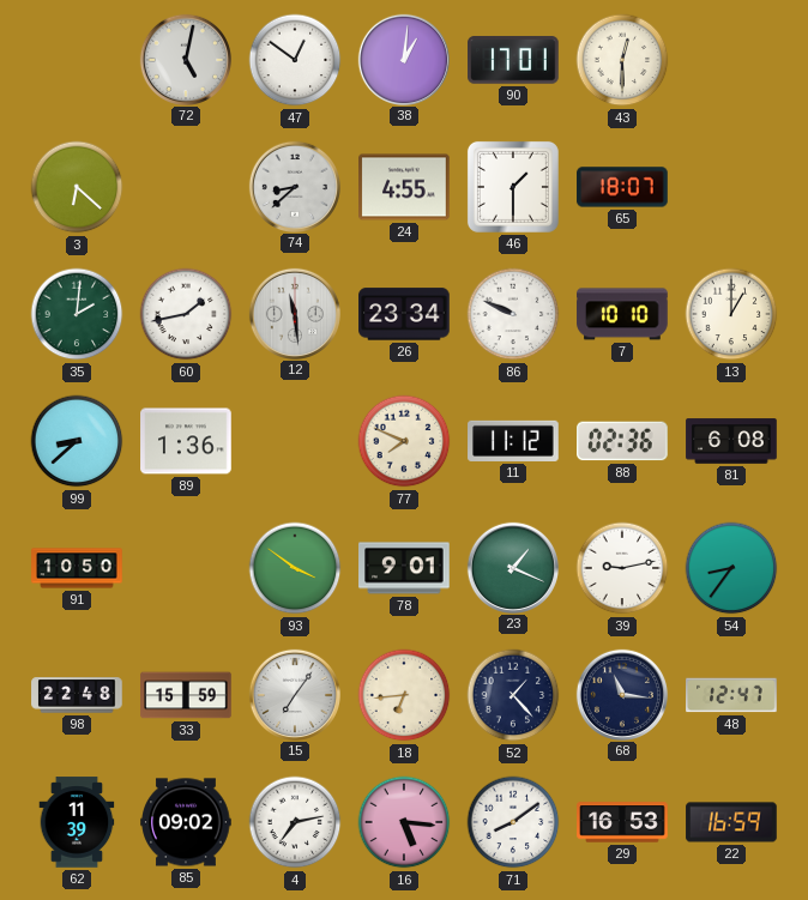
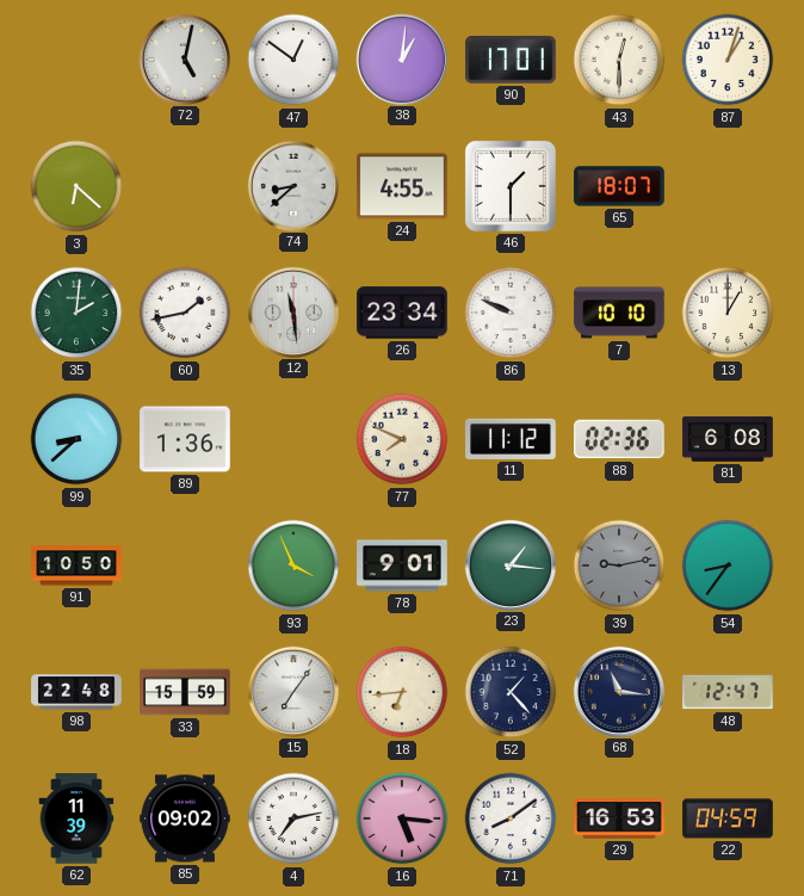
87: none -> 1:03
93: 3:51 -> 3:56
23: 1:19 -> 1:16
39 dial: white -> grey
22: 16:59 -> 04:59
